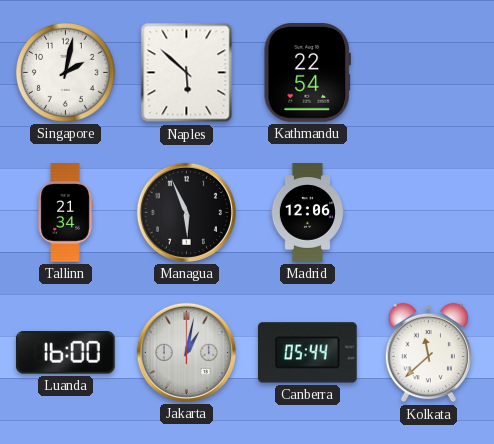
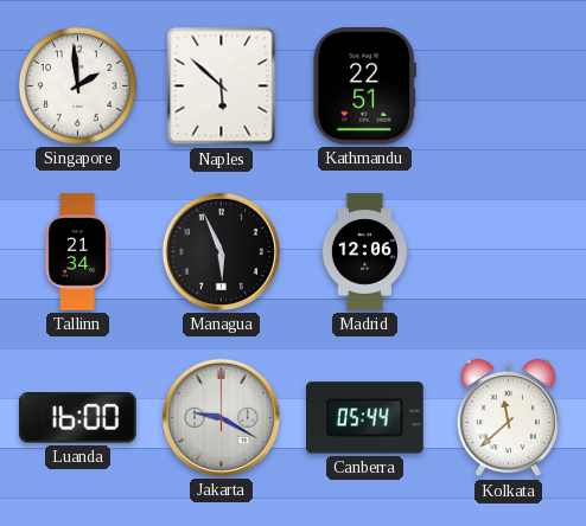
Singapore: 2:02 -> 1:59
Kathmandu: 22:54 -> 22:51
Jakarta: 1:02 -> 9:20
